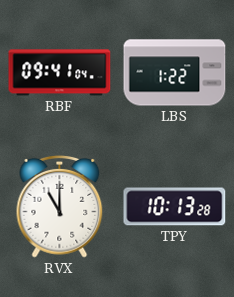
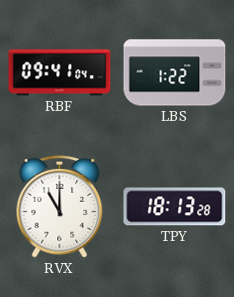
TPY: 10:13 -> 18:13
